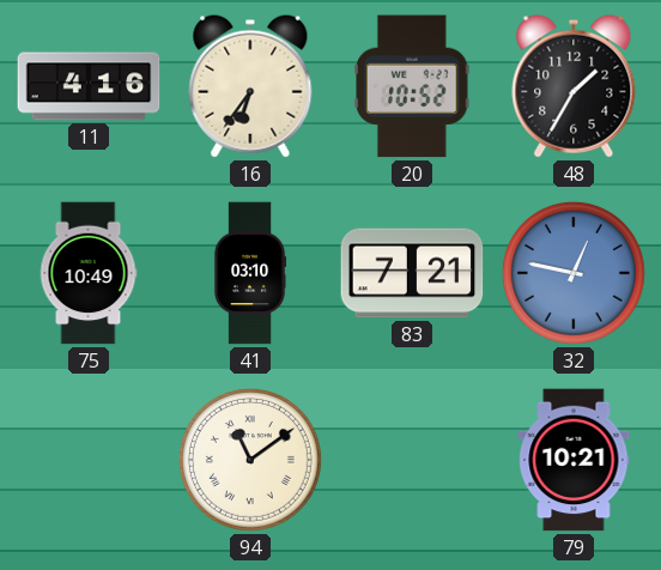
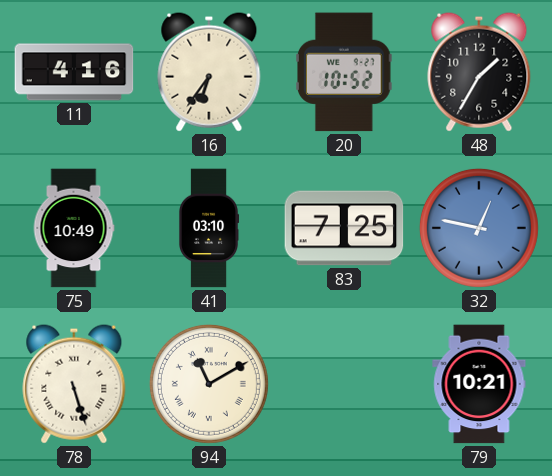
83: 7:21 -> 7:25
78: none -> 5:27
94: 11:09 -> 11:10
